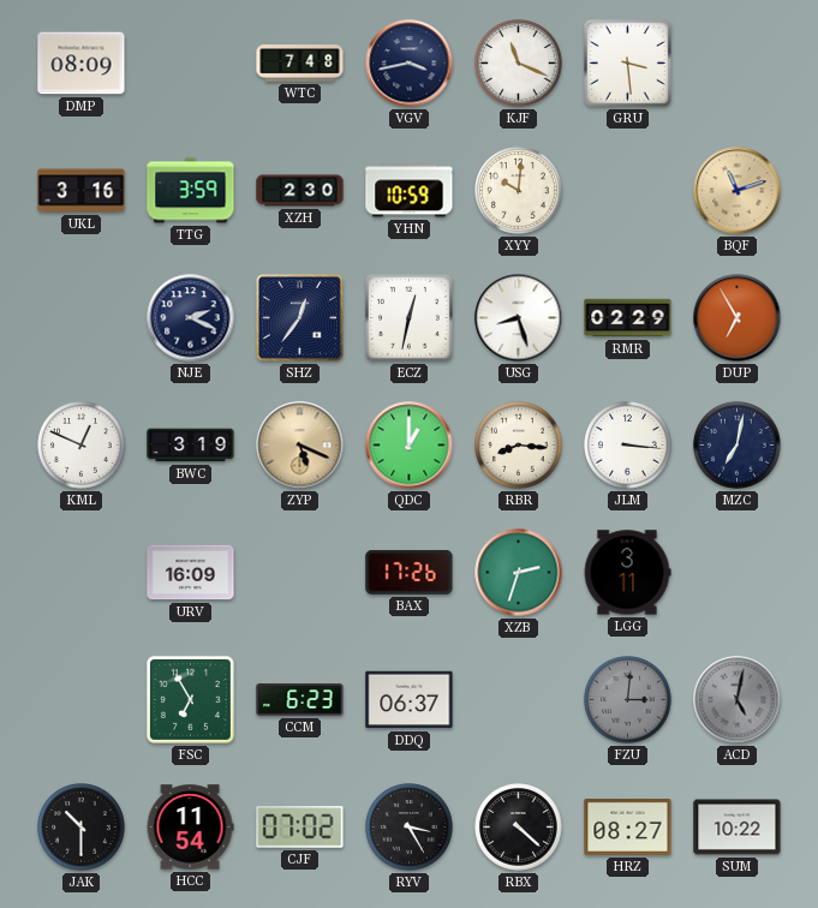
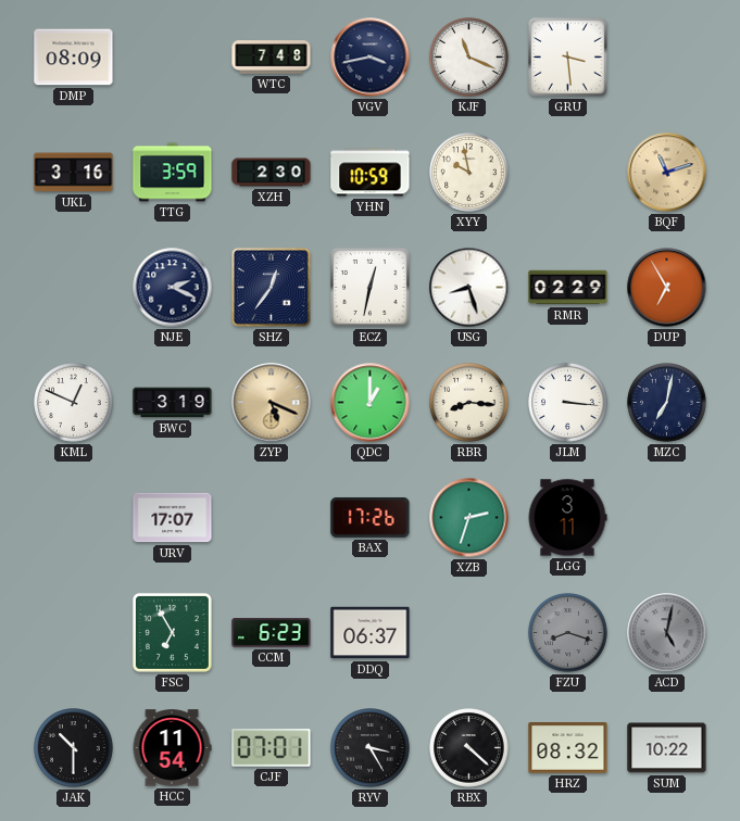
XYY: 10:01 -> 9:58
URV: 16:09 -> 17:07
FZU: 3:01 -> 8:18
CJF: 07:02 -> 07:01
HRZ: 08:27 -> 08:32
